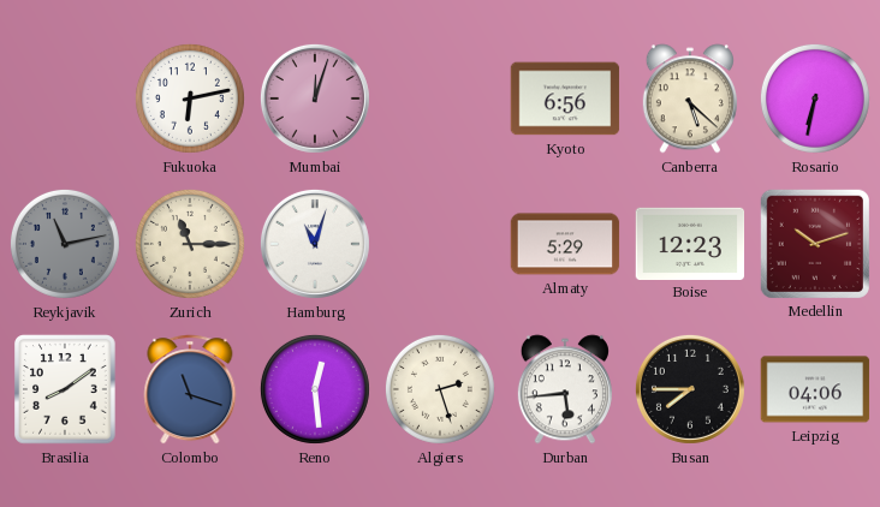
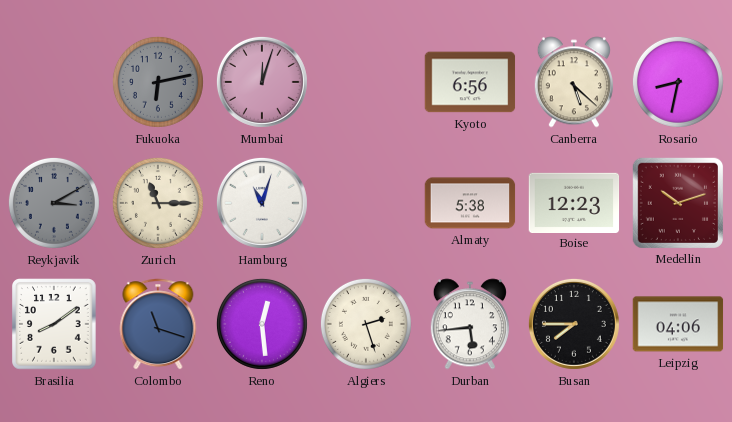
Fukuoka dial: white -> grey
Rosario: 6:32 -> 8:32
Reykjavik: 11:13 -> 3:10
Almaty: 5:29 -> 5:38
